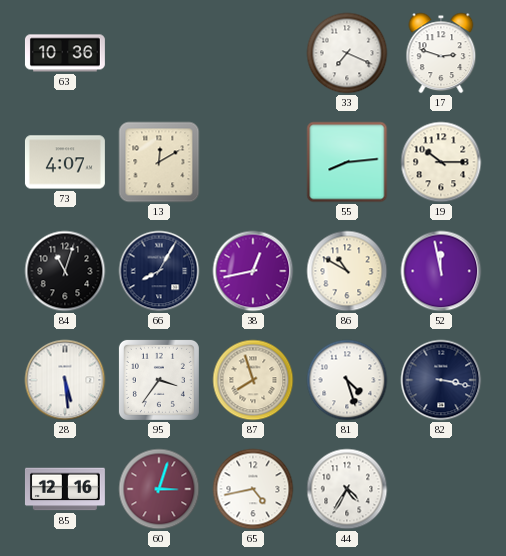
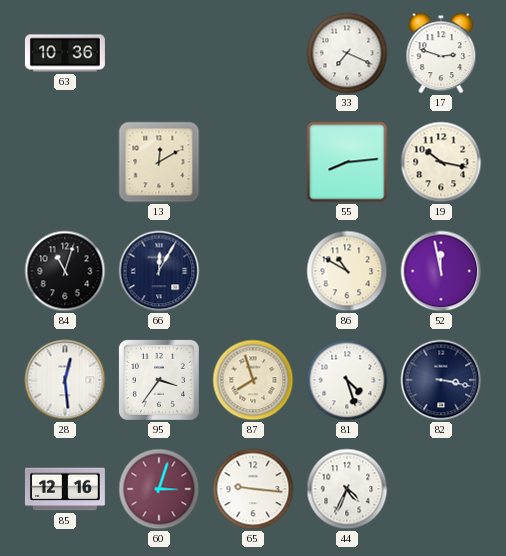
73: 4:07 -> none
19: 10:15 -> 10:17
66: 8:05 -> 12:05
38: 12:43 -> none
28: 5:29 -> 12:29
65: 4:43 -> 9:16
44: 4:35 -> 4:34
